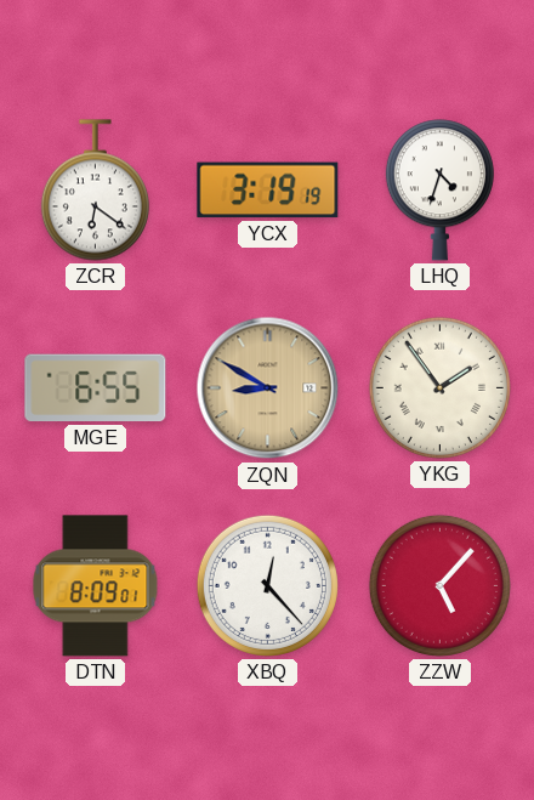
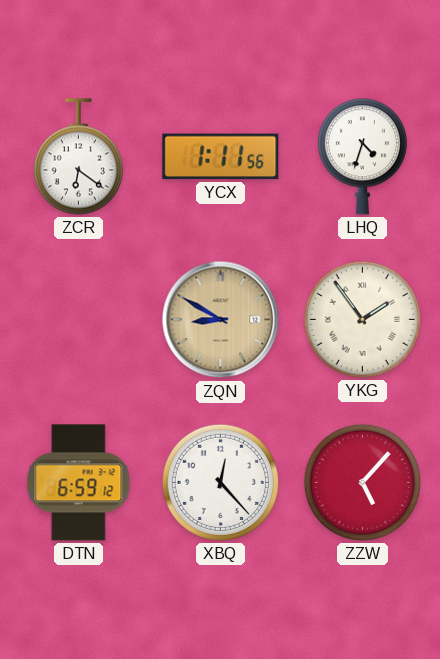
YCX: 3:19 -> 1:11
MGE: 6:55 -> none
DTN: 8:09 -> 6:59
